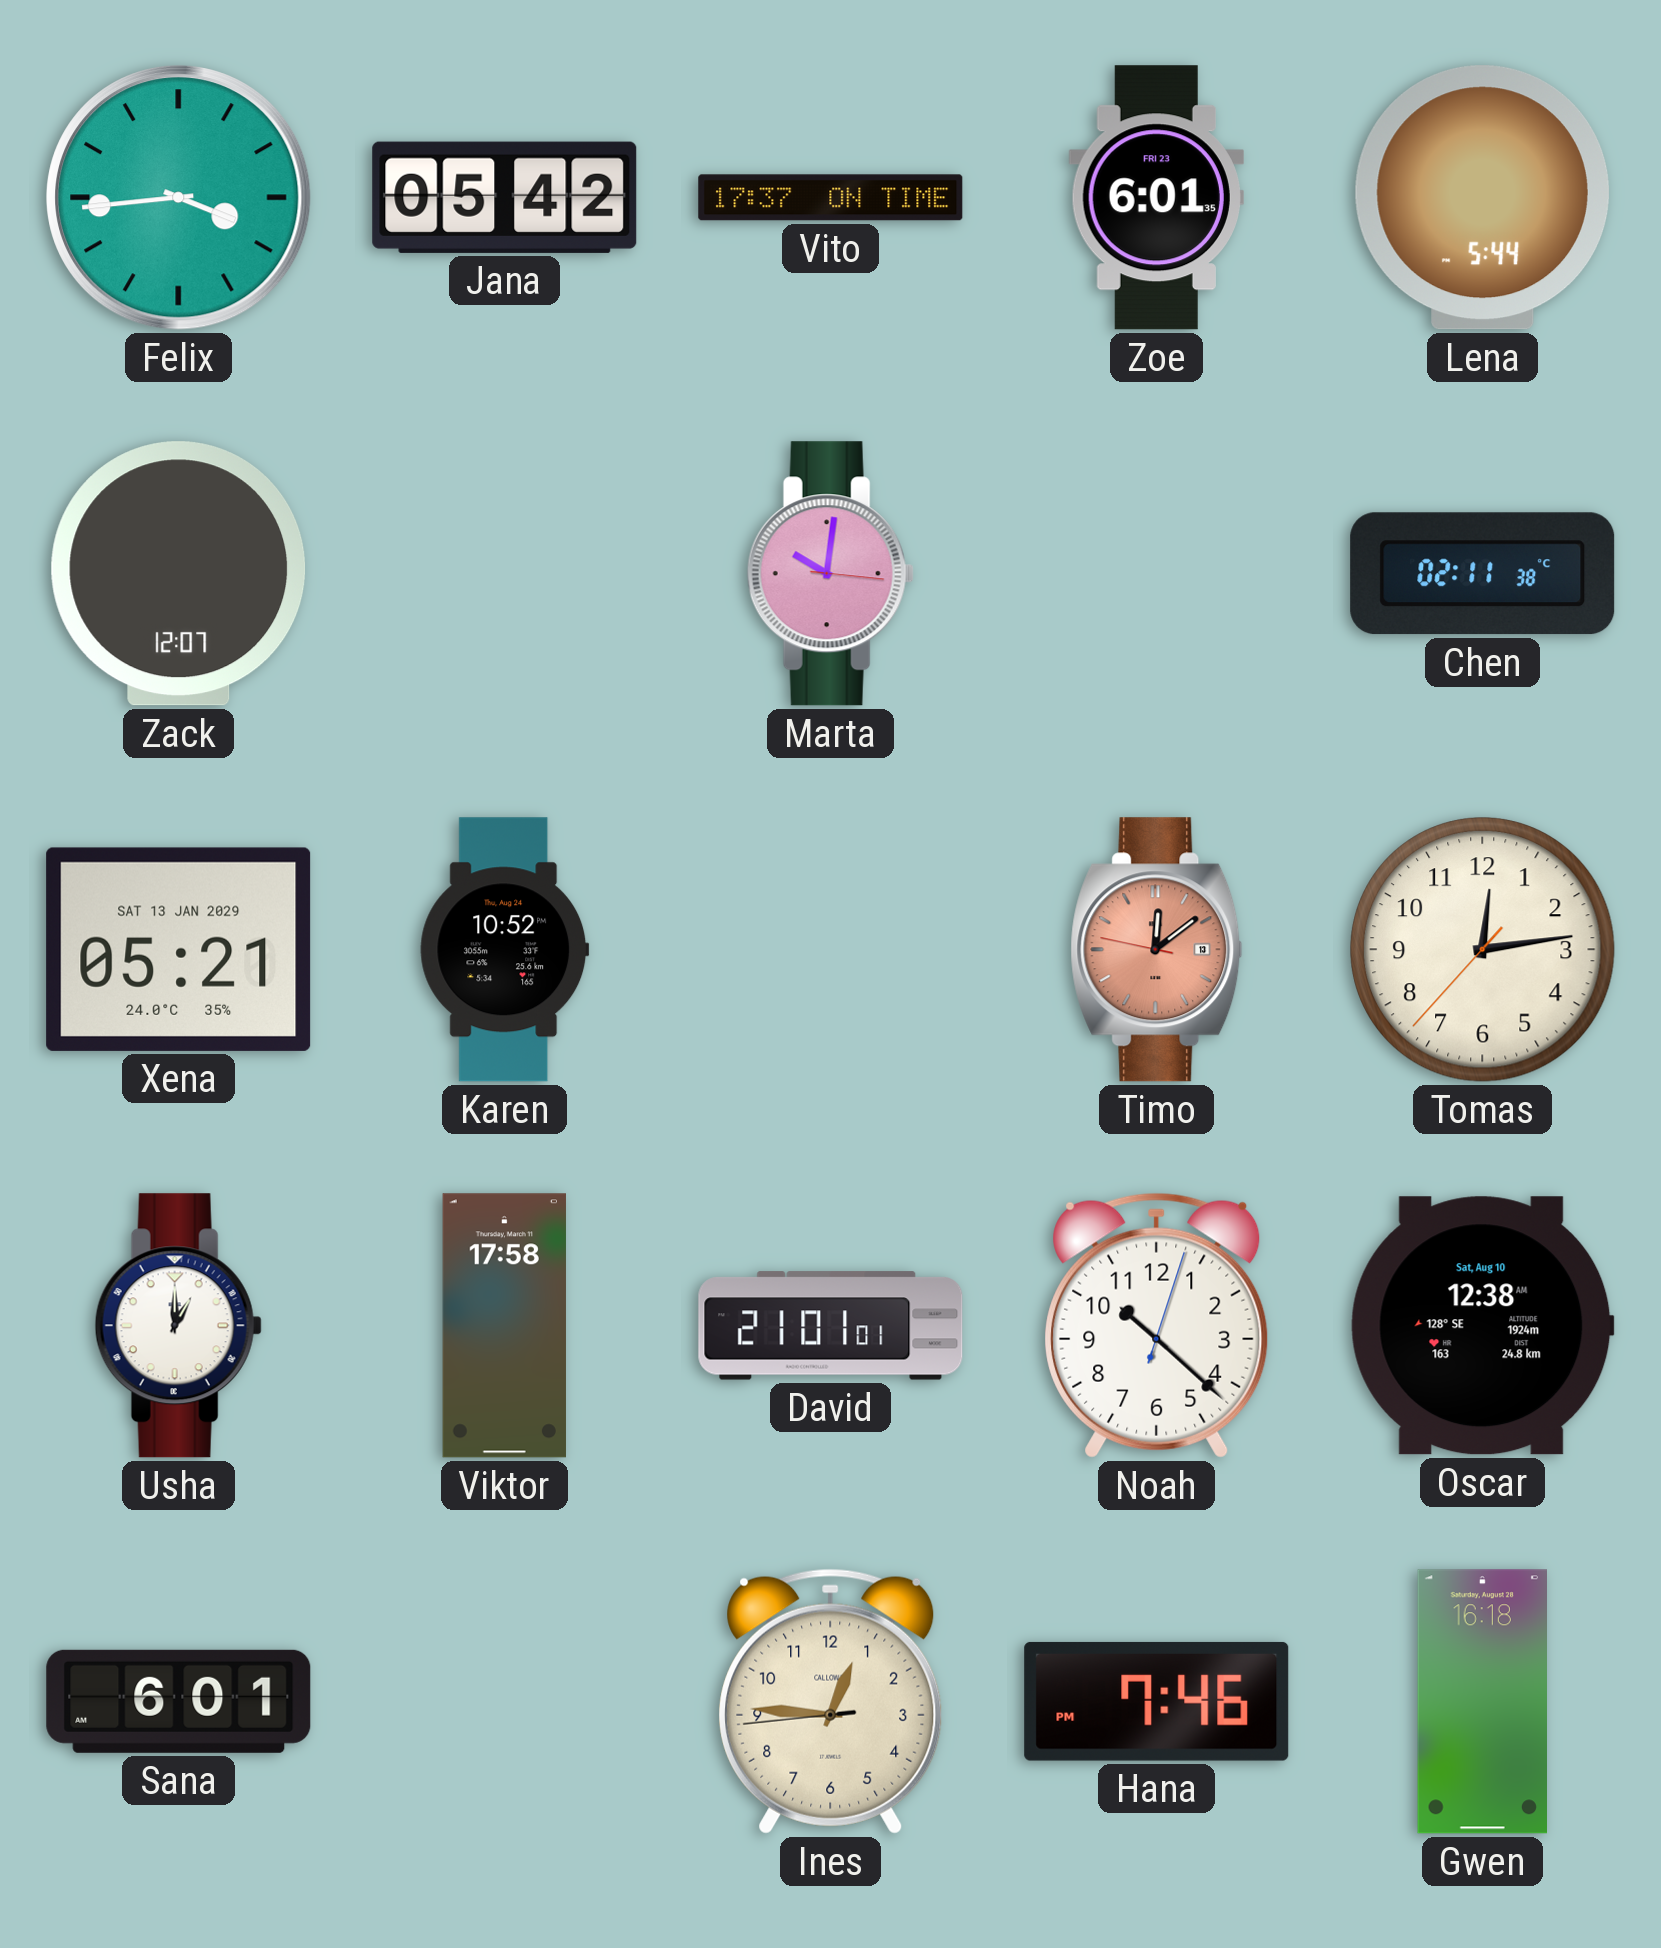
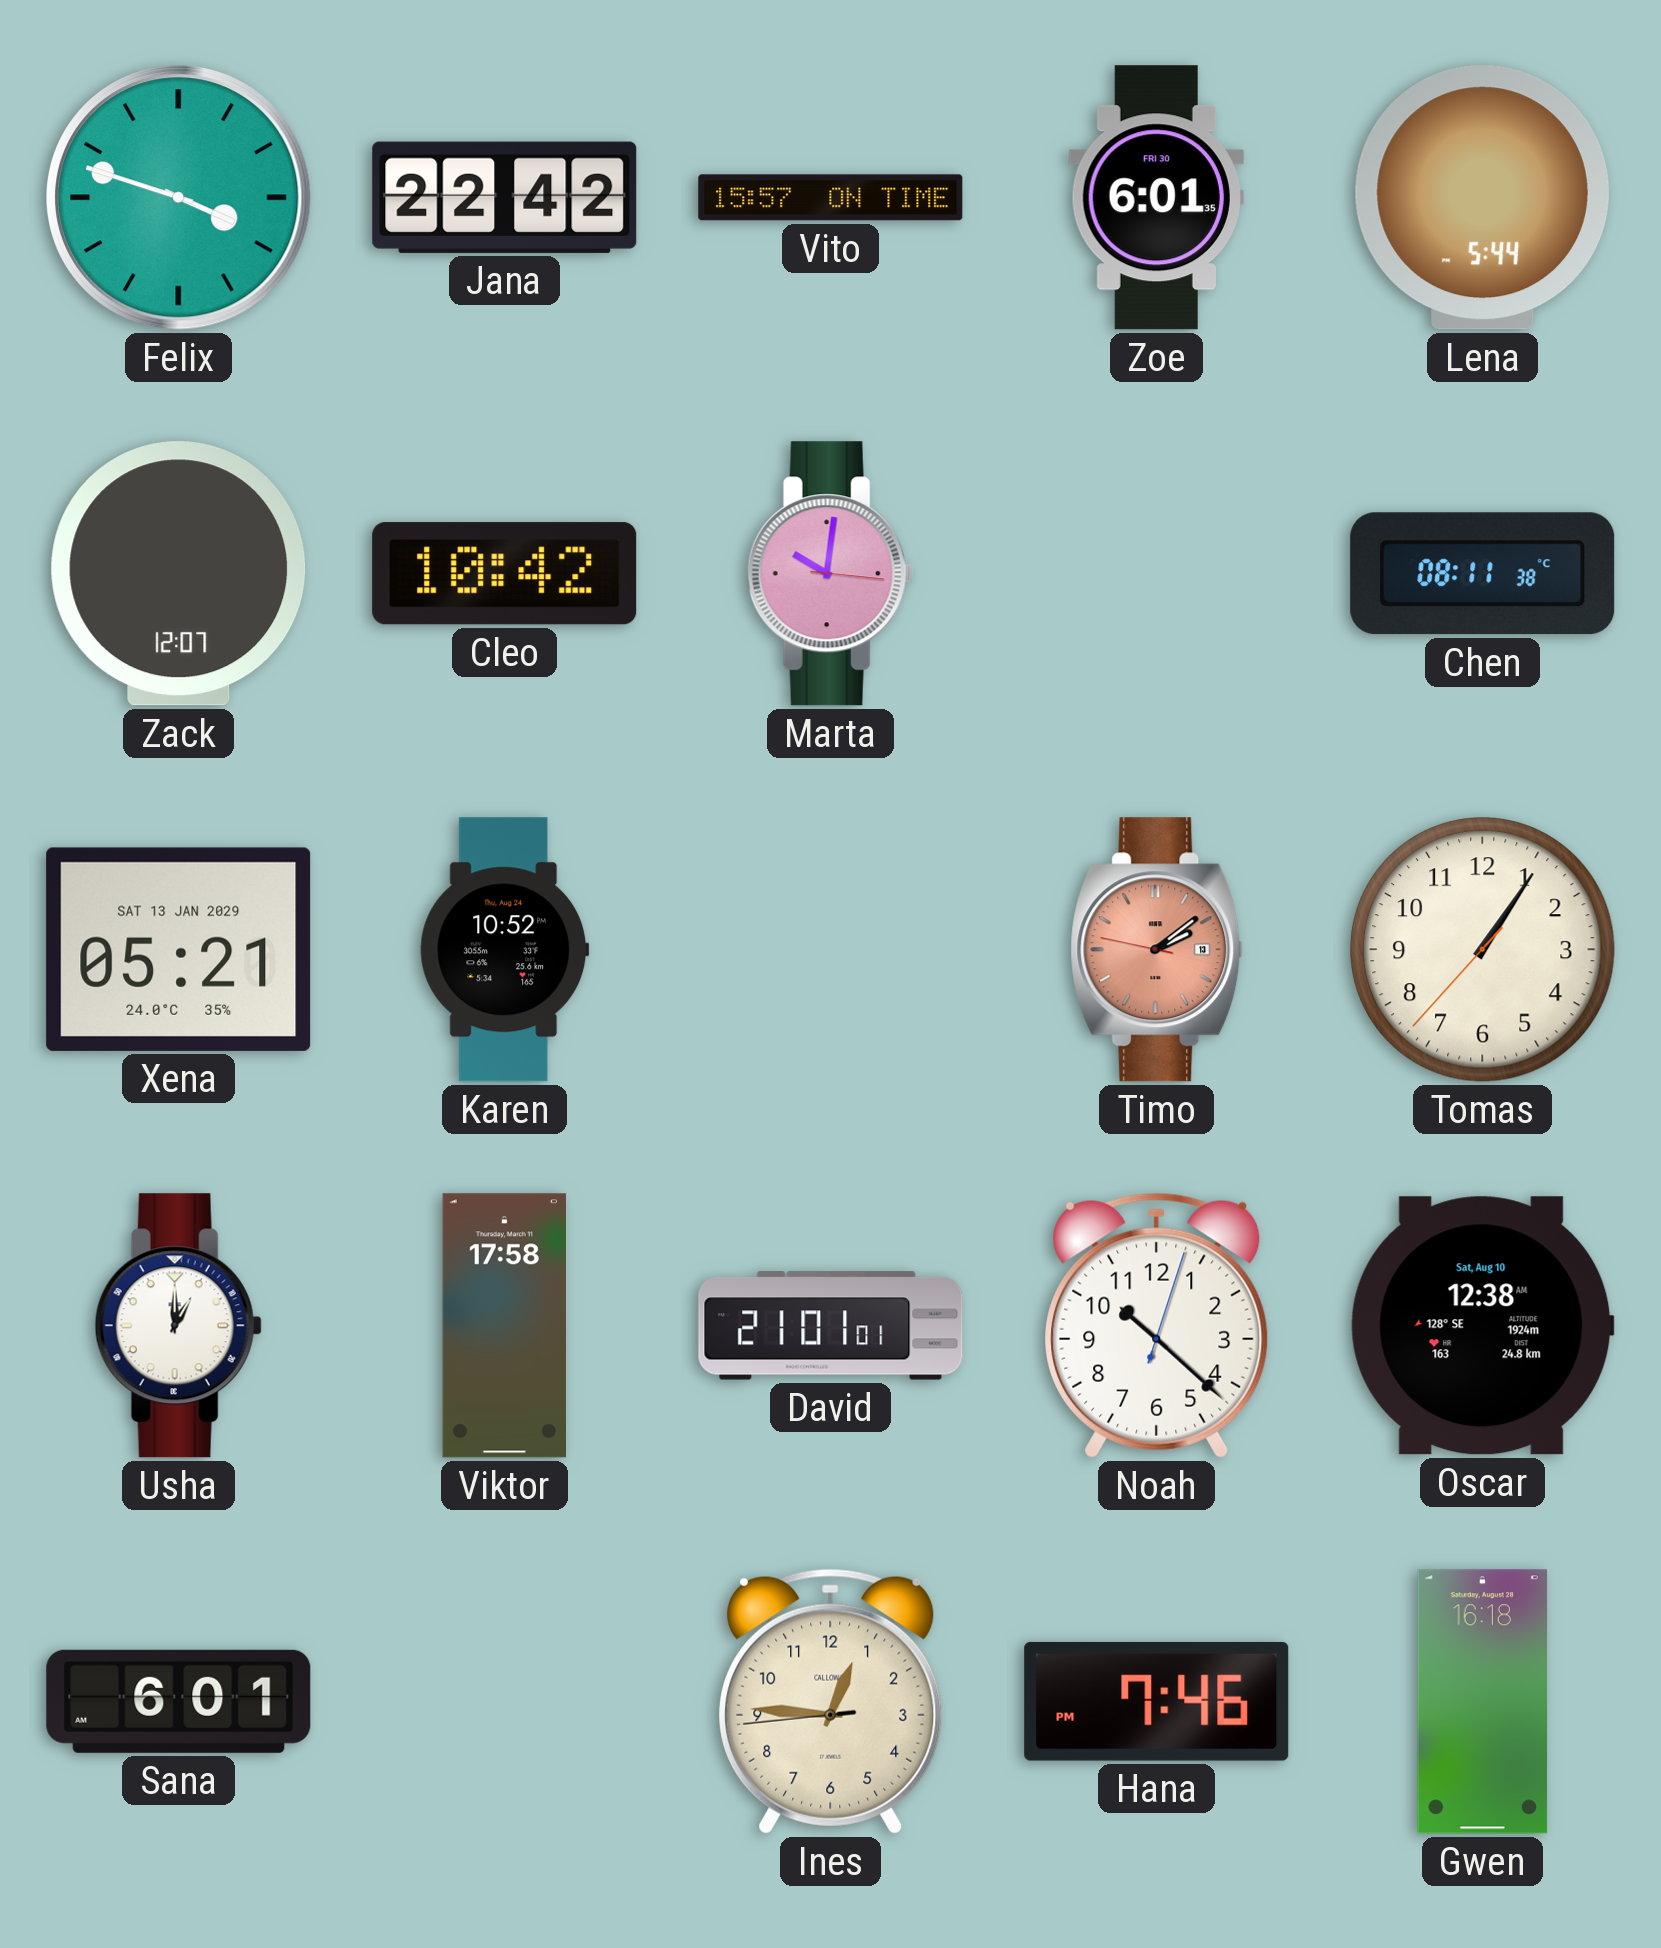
Felix: 3:44 -> 3:48
Jana: 05:42 -> 22:42
Vito: 17:37 -> 15:57
Zoe date: FRI 23 -> FRI 30
Cleo: none -> 10:42
Chen: 02:11 -> 08:11
Timo: 12:08 -> 2:08
Tomas: 12:13 -> 1:05
